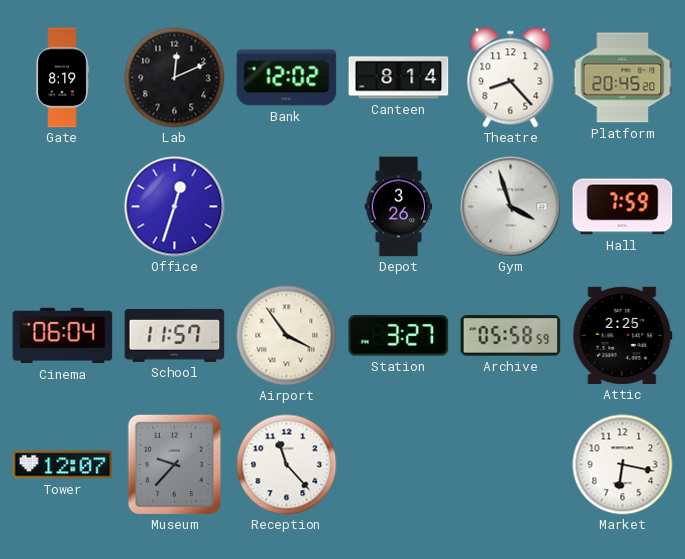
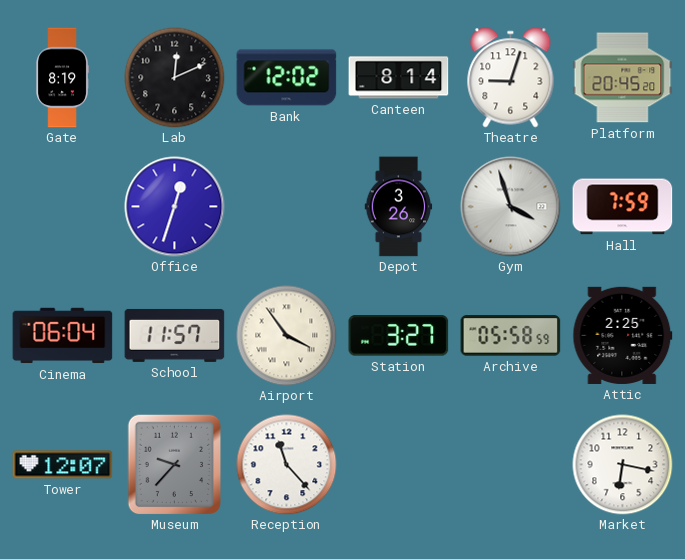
Theatre: 8:23 -> 9:03
